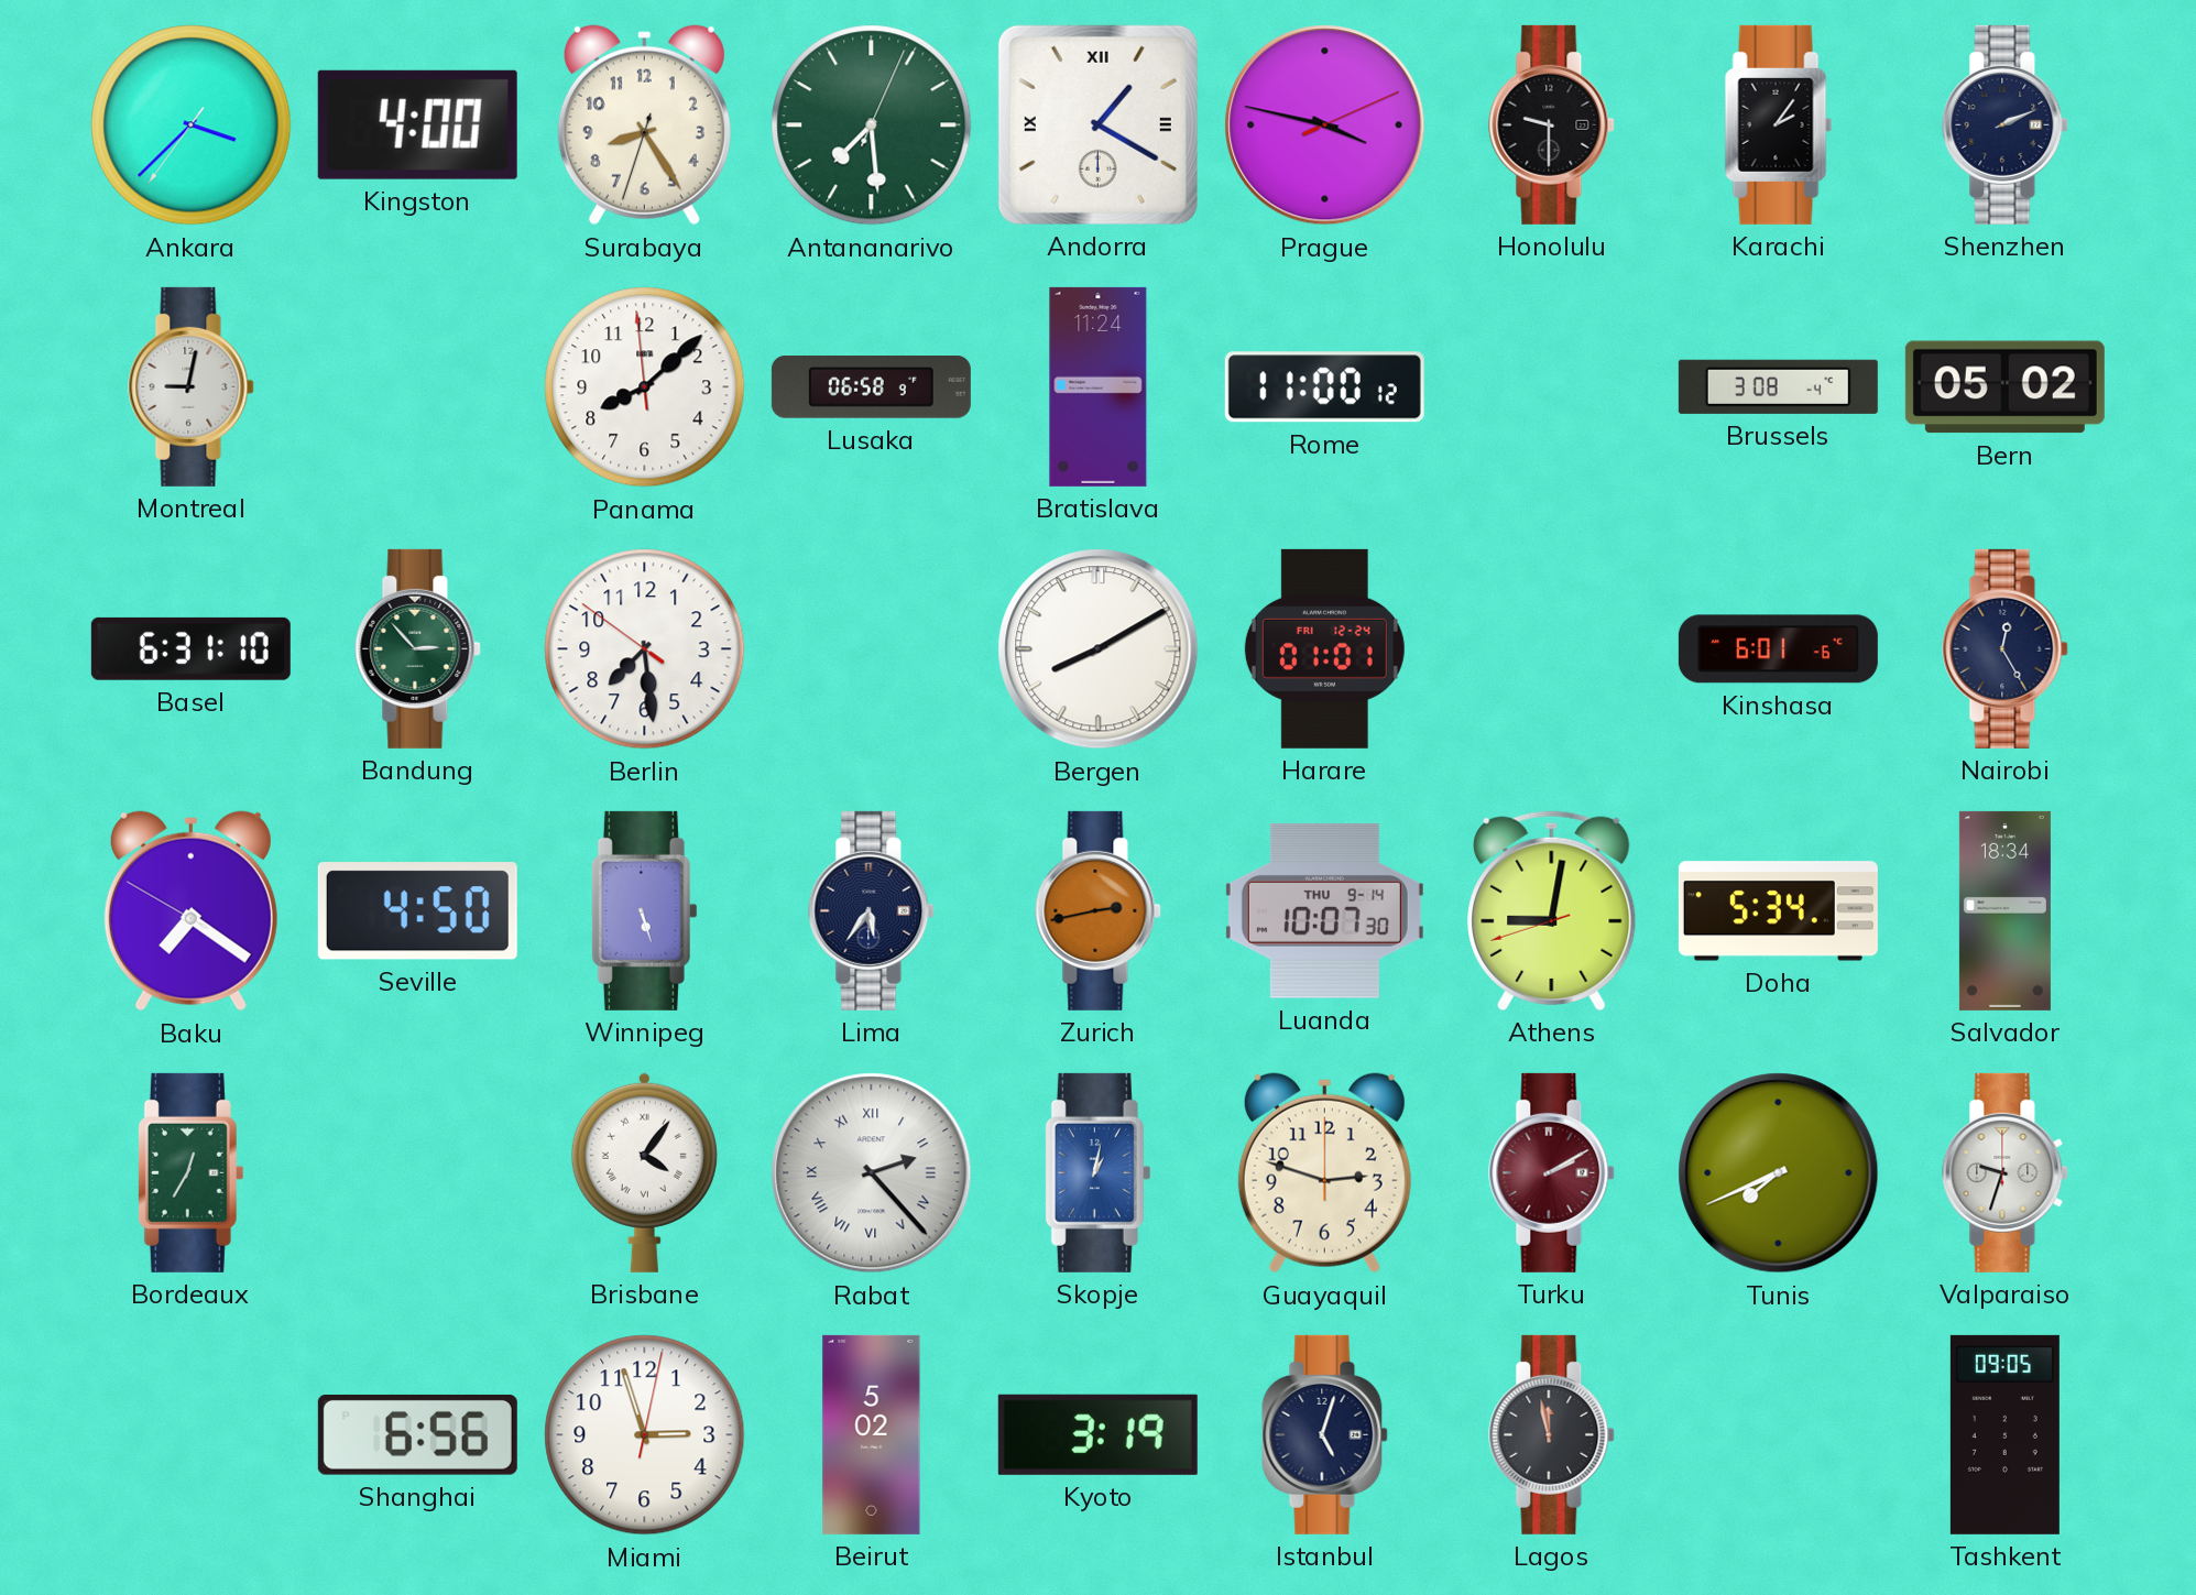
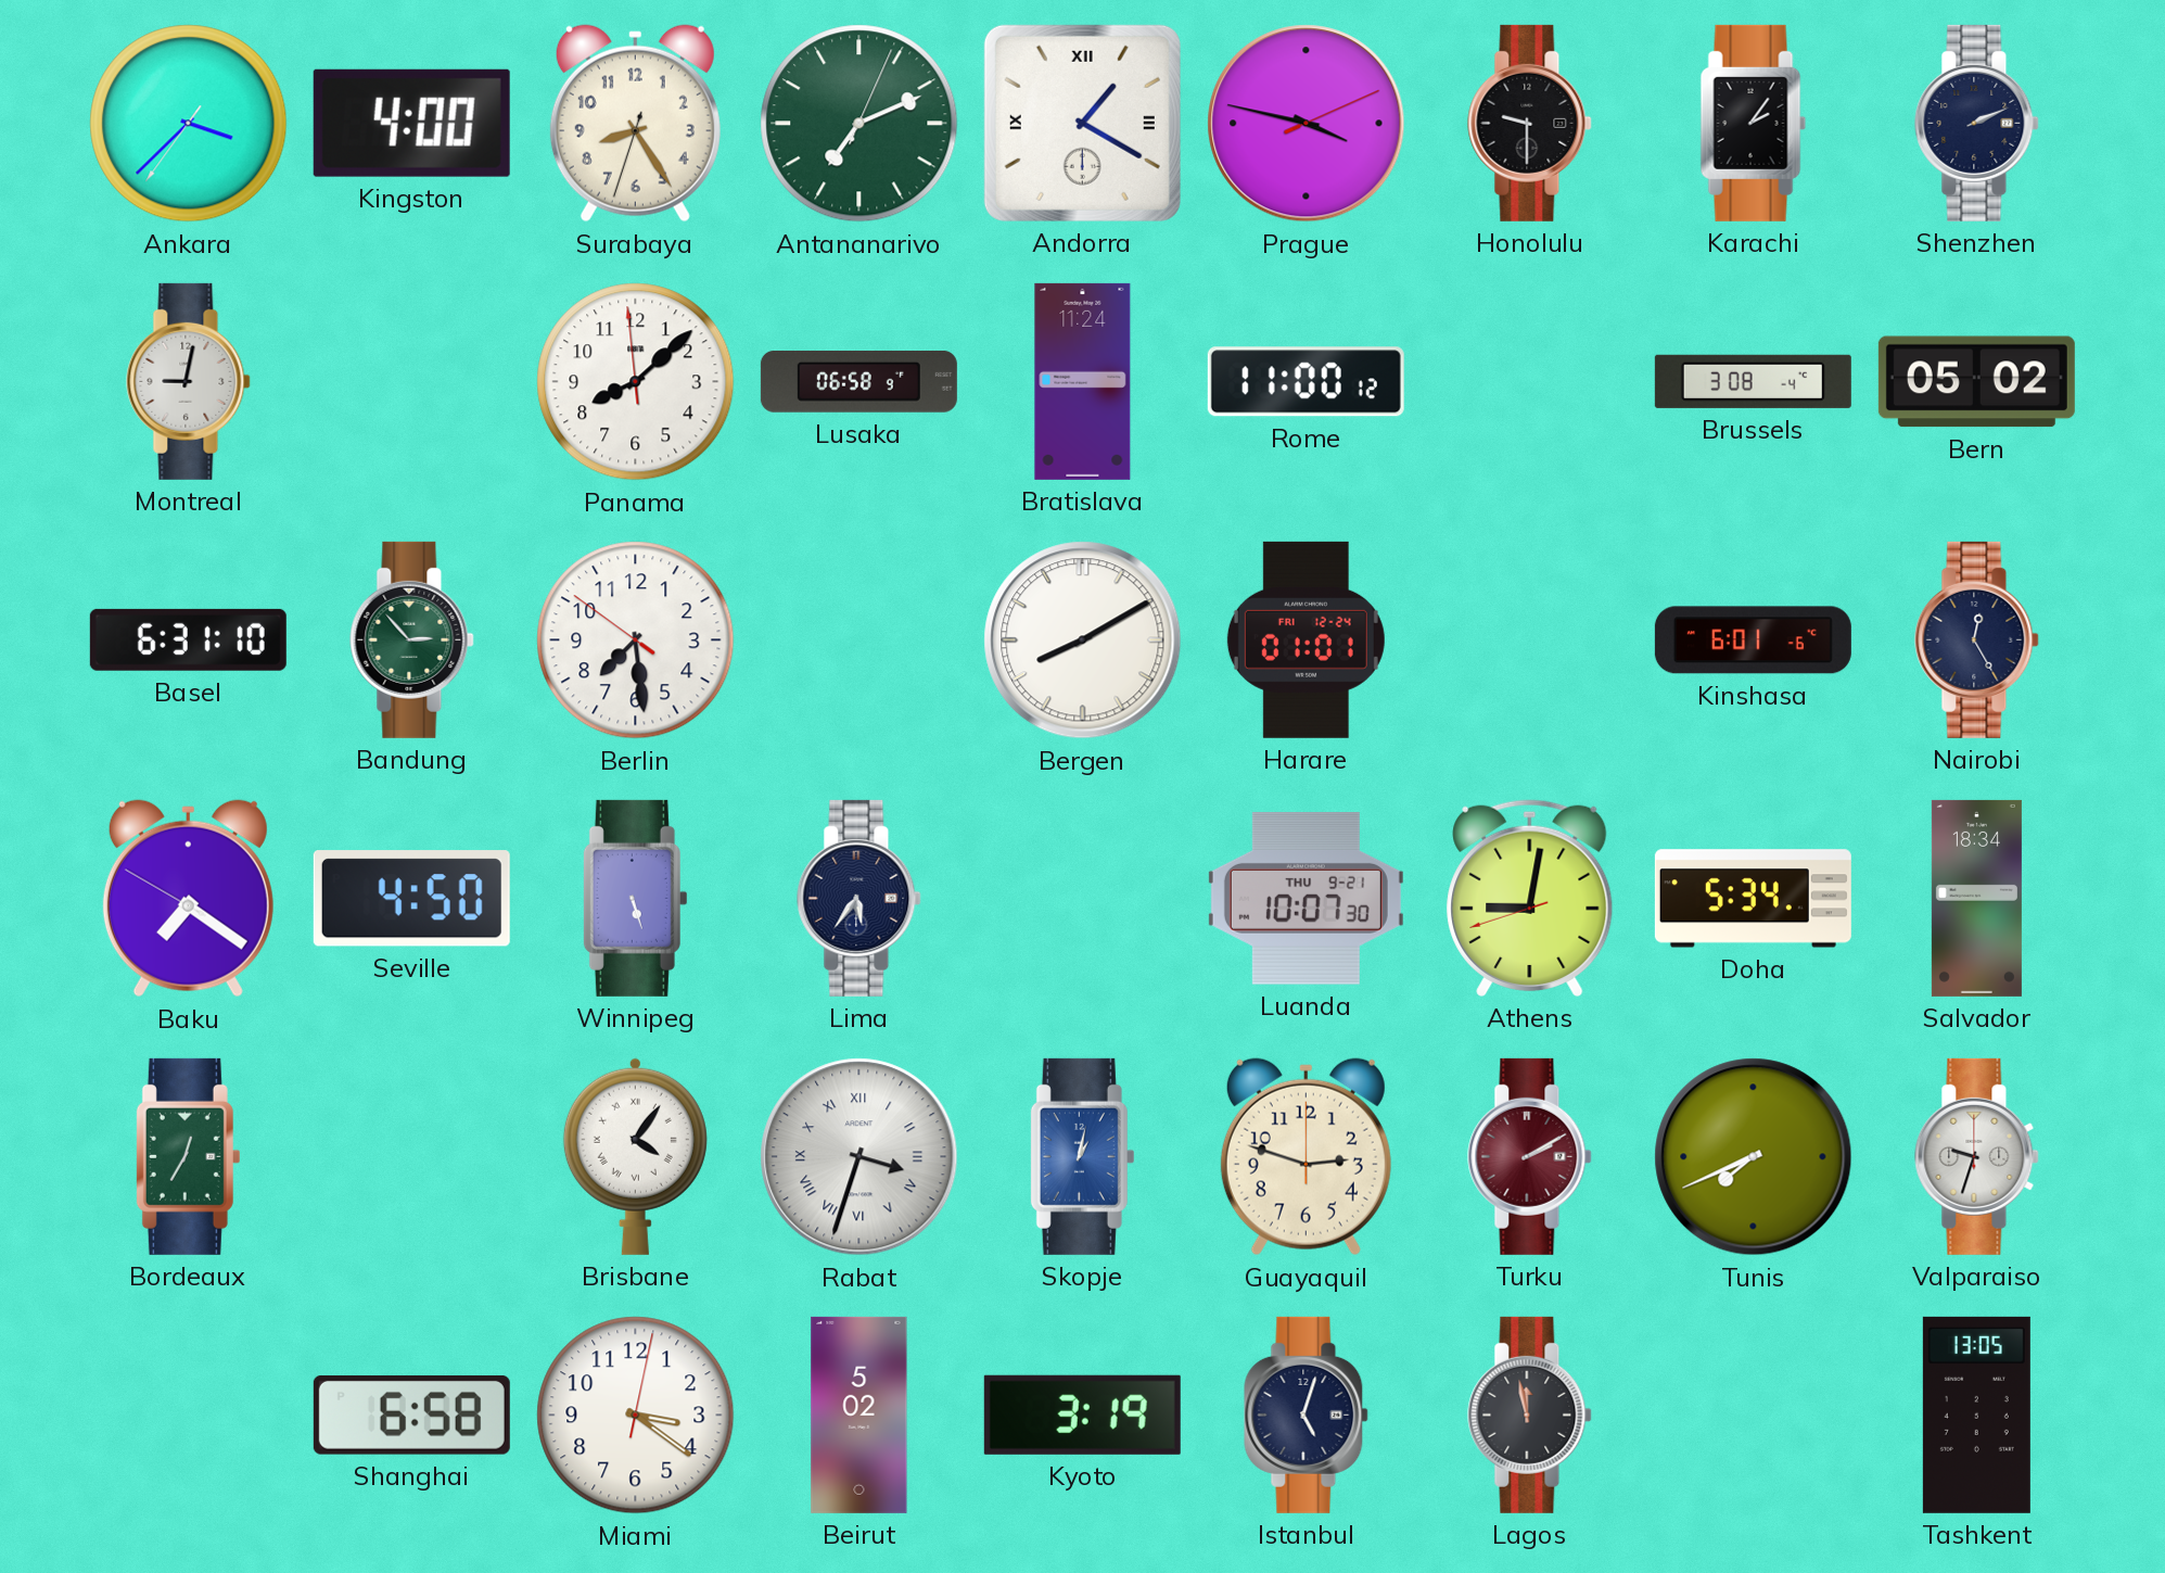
Antananarivo: 7:29 -> 7:11
Zurich: 2:43 -> none
Luanda date: THU 9-14 -> THU 9-21
Rabat: 2:23 -> 3:33
Shanghai: 6:56 -> 6:58
Miami: 2:57 -> 3:21
Tashkent: 09:05 -> 13:05
